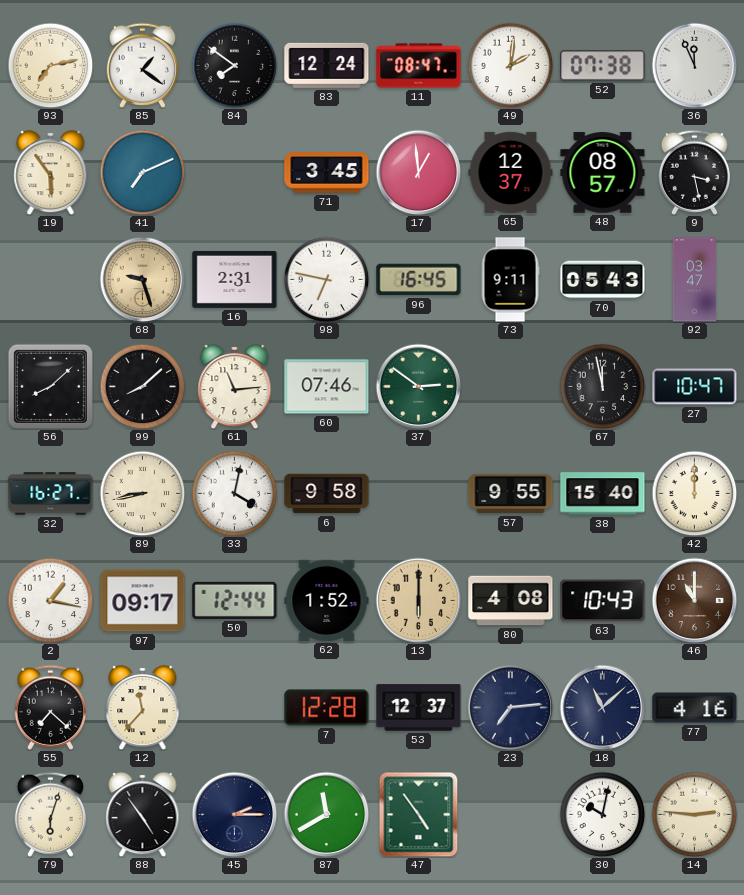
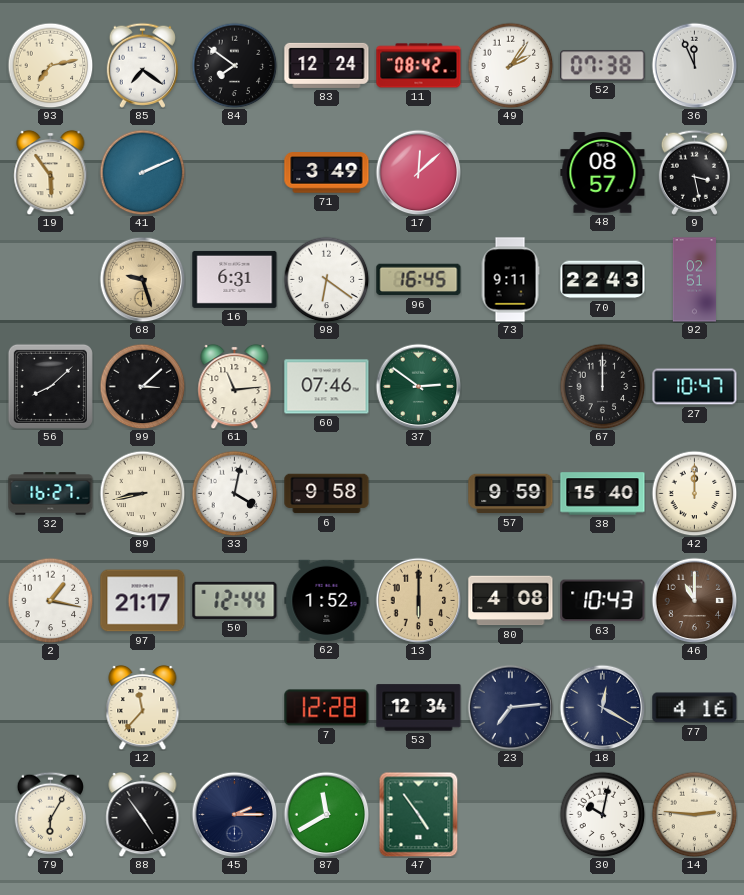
85: 1:21 -> 7:21
11: 08:47 -> 08:42
49: 2:01 -> 2:06
41: 7:11 -> 2:11
71: 3:45 -> 3:49
17: 12:59 -> 12:08
65: 12:37 -> none
16: 2:31 -> 6:31
98: 6:47 -> 6:21
70: 05:43 -> 22:43
92: 03:47 -> 02:51
99: 8:08 -> 3:08
67: 11:58 -> 12:00
57: 9:55 -> 9:59
97: 09:17 -> 21:17
55: 7:22 -> none
53: 12:37 -> 12:34
18: 11:08 -> 12:20
79: 6:03 -> 6:05
